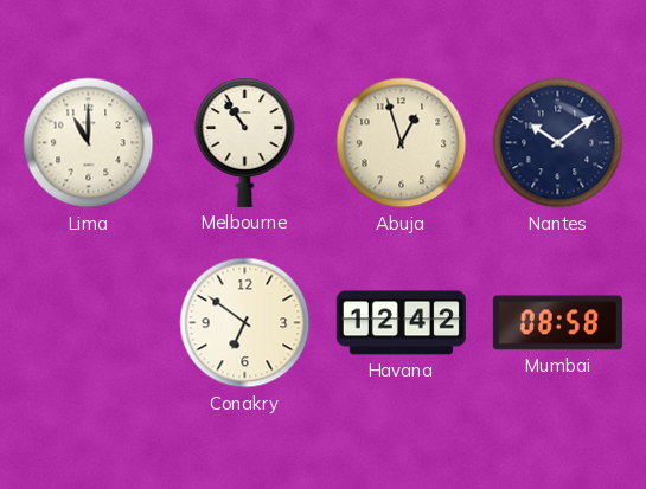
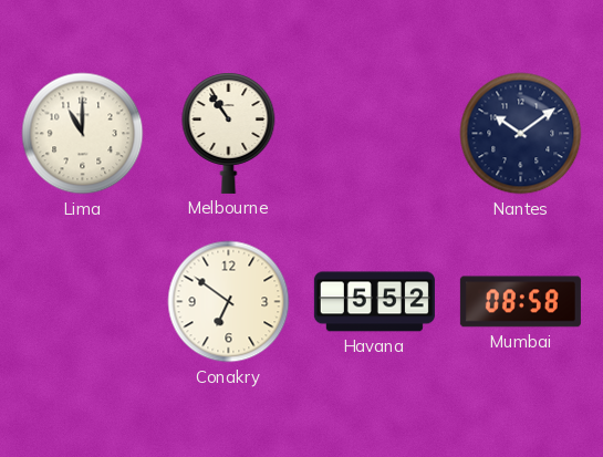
Abuja: 12:57 -> none
Havana: 12:42 -> 5:52
